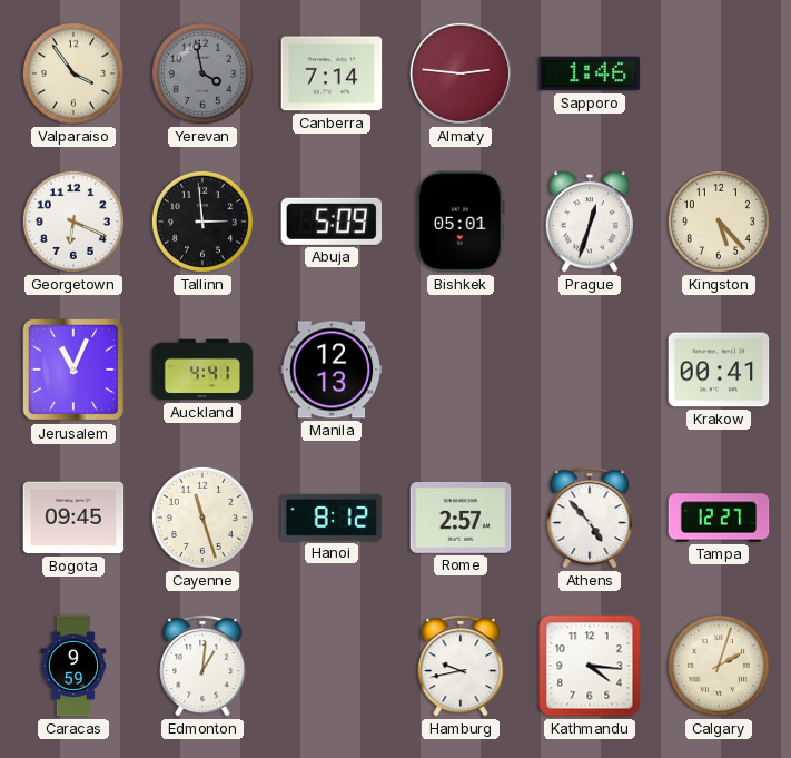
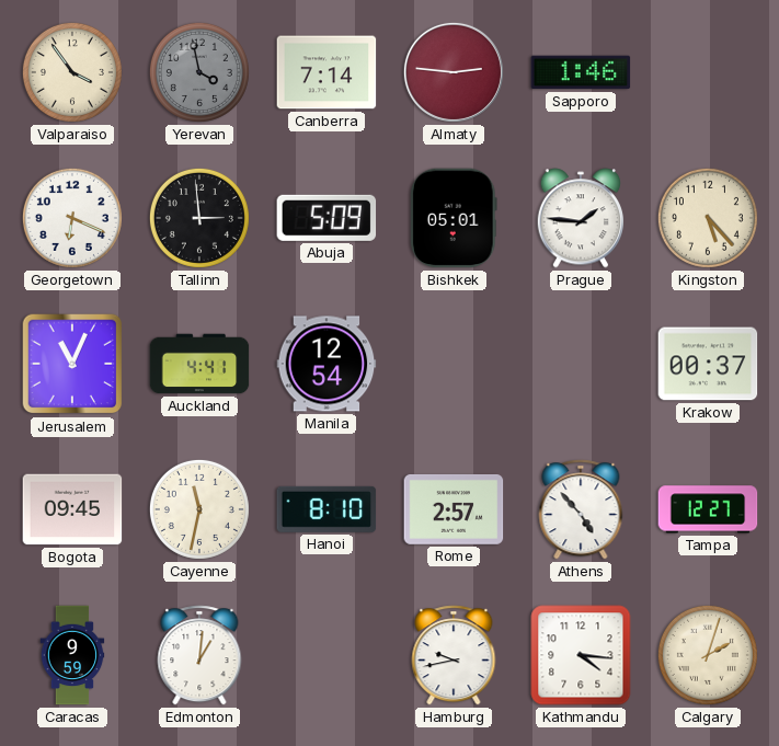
Prague: 12:33 -> 1:46
Manila: 12:13 -> 12:54
Krakow: 00:41 -> 00:37
Cayenne: 11:27 -> 11:32
Hanoi: 8:12 -> 8:10
